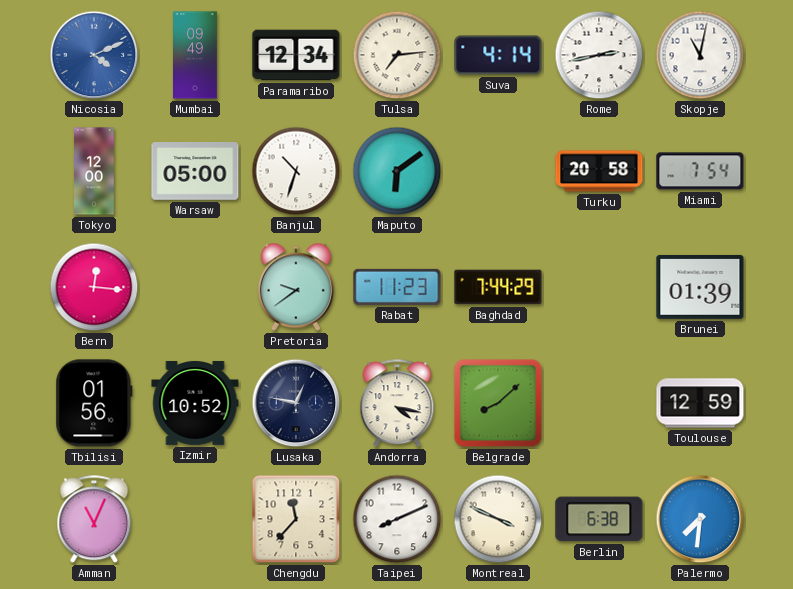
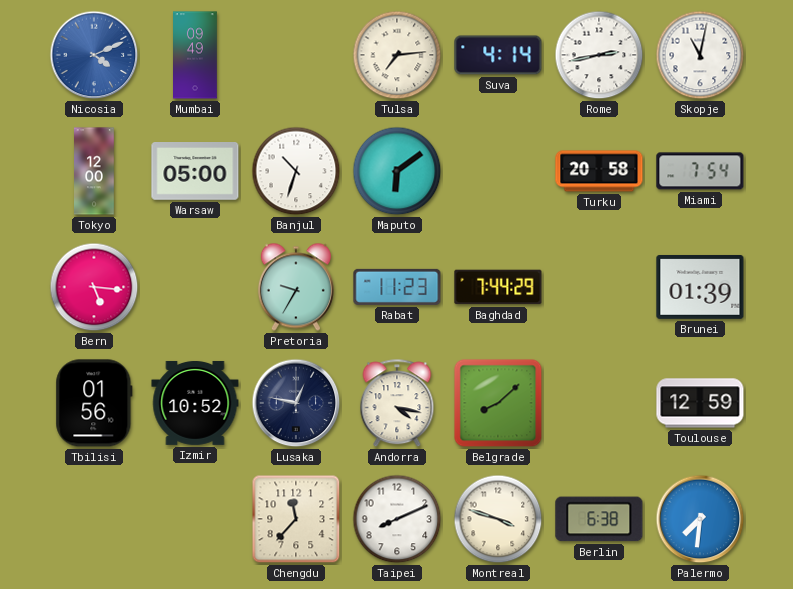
Paramaribo: 12:34 -> none
Bern: 12:16 -> 5:16
Pretoria: 9:39 -> 9:35
Amman: 11:04 -> none
Montreal: 3:49 -> 3:48
